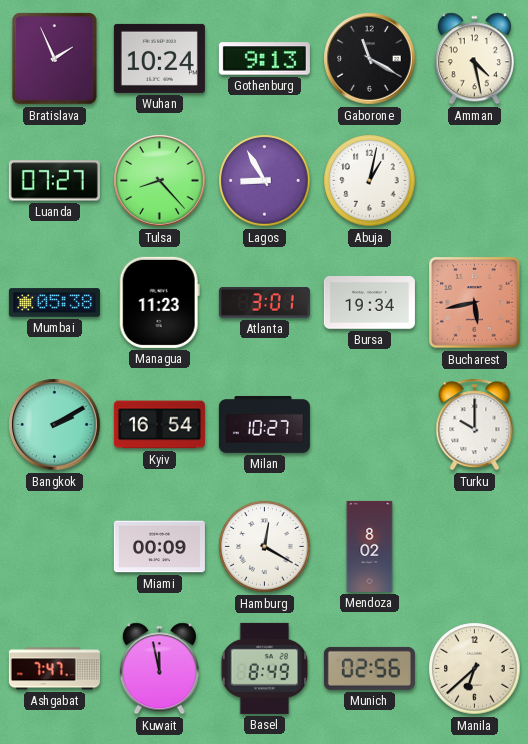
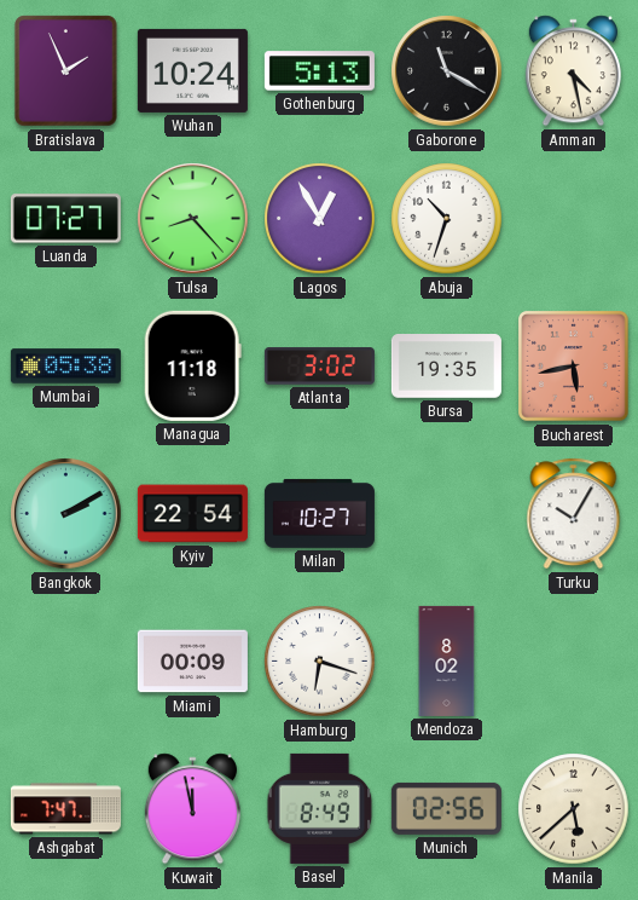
Gothenburg: 9:13 -> 5:13
Lagos: 8:55 -> 12:55
Abuja: 1:02 -> 10:33
Managua: 11:23 -> 11:18
Atlanta: 3:01 -> 3:02
Bursa: 19:34 -> 19:35
Kyiv: 16:54 -> 22:54
Turku: 10:00 -> 10:05
Hamburg: 12:20 -> 6:18
Manila: 6:38 -> 5:38
